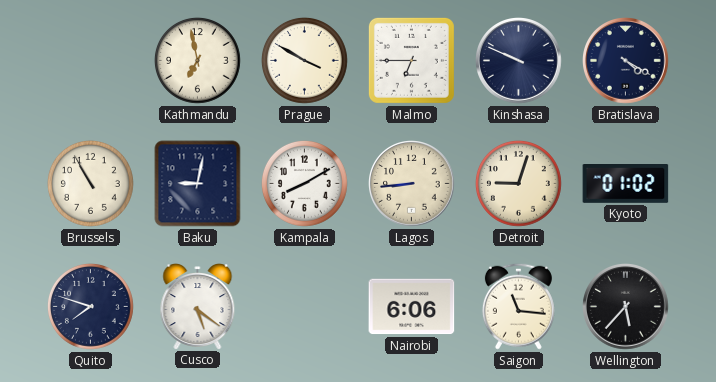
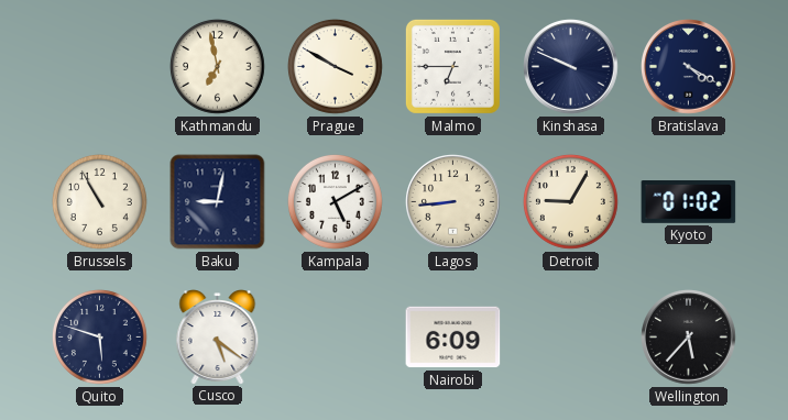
Kampala: 8:10 -> 5:10
Detroit: 9:03 -> 9:05
Quito: 7:48 -> 5:48
Nairobi: 6:06 -> 6:09
Saigon: 11:16 -> none
